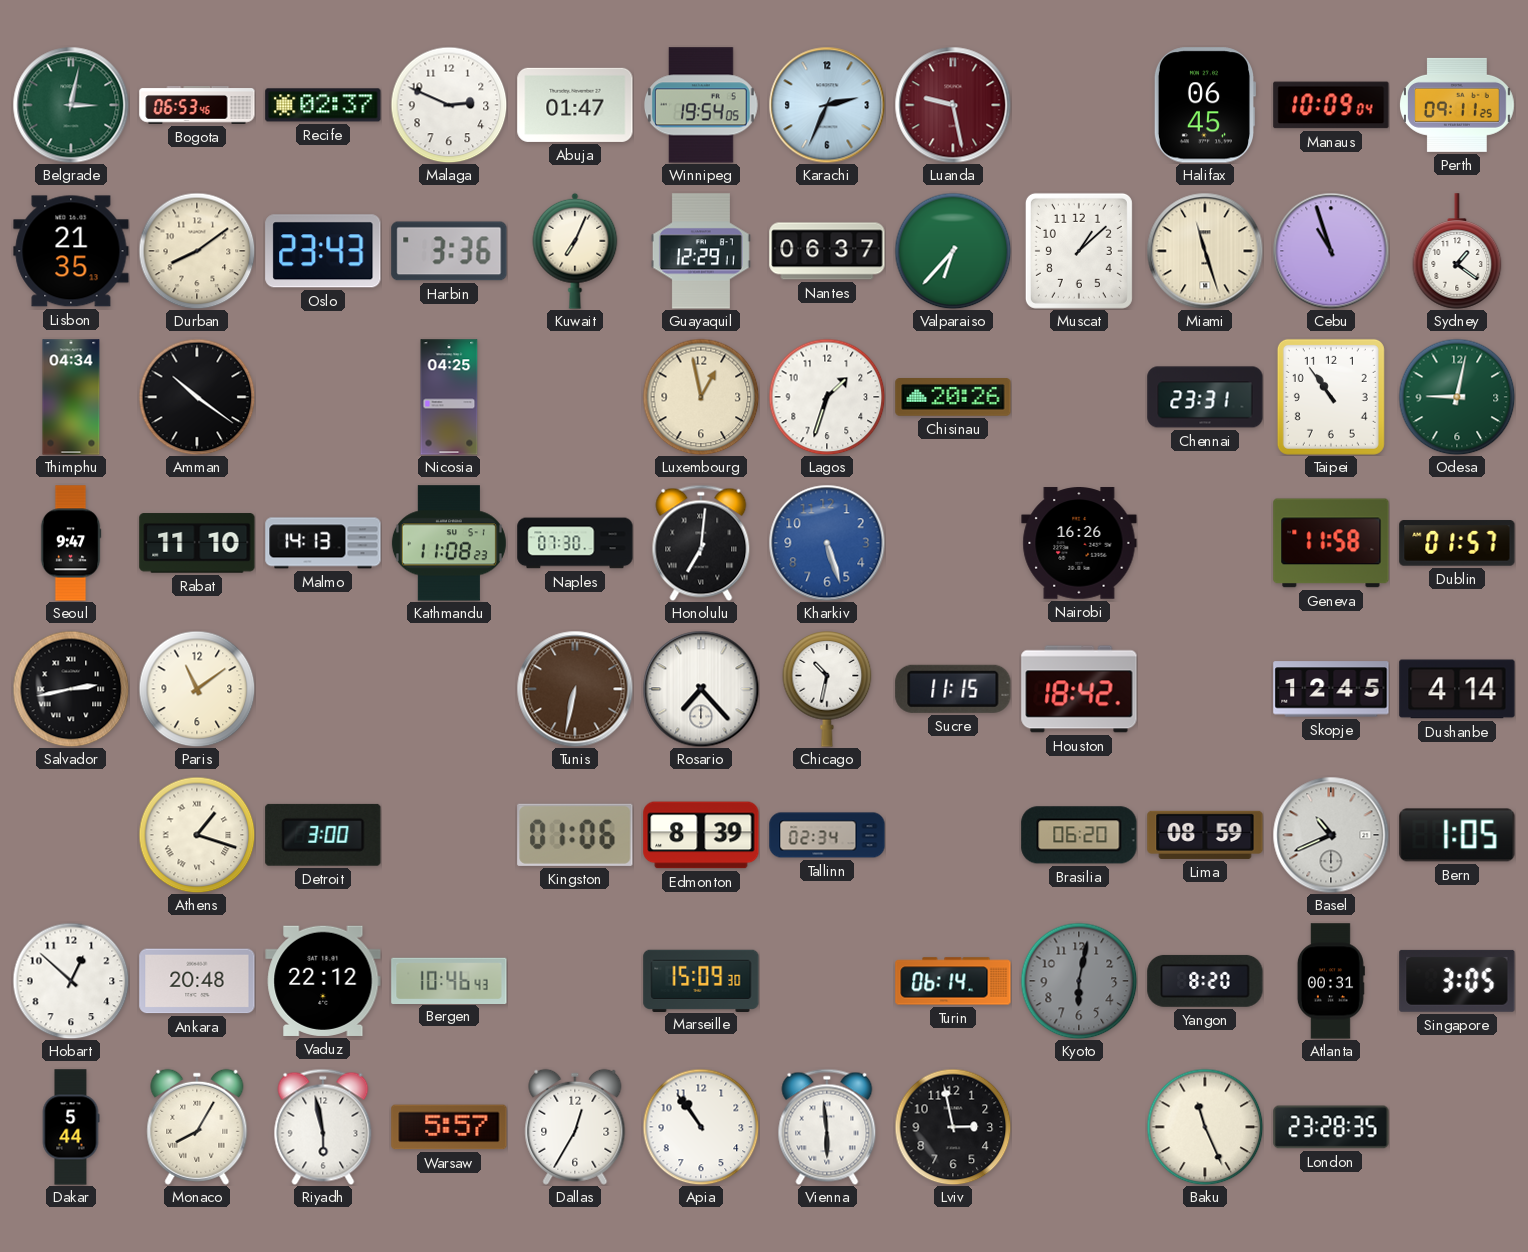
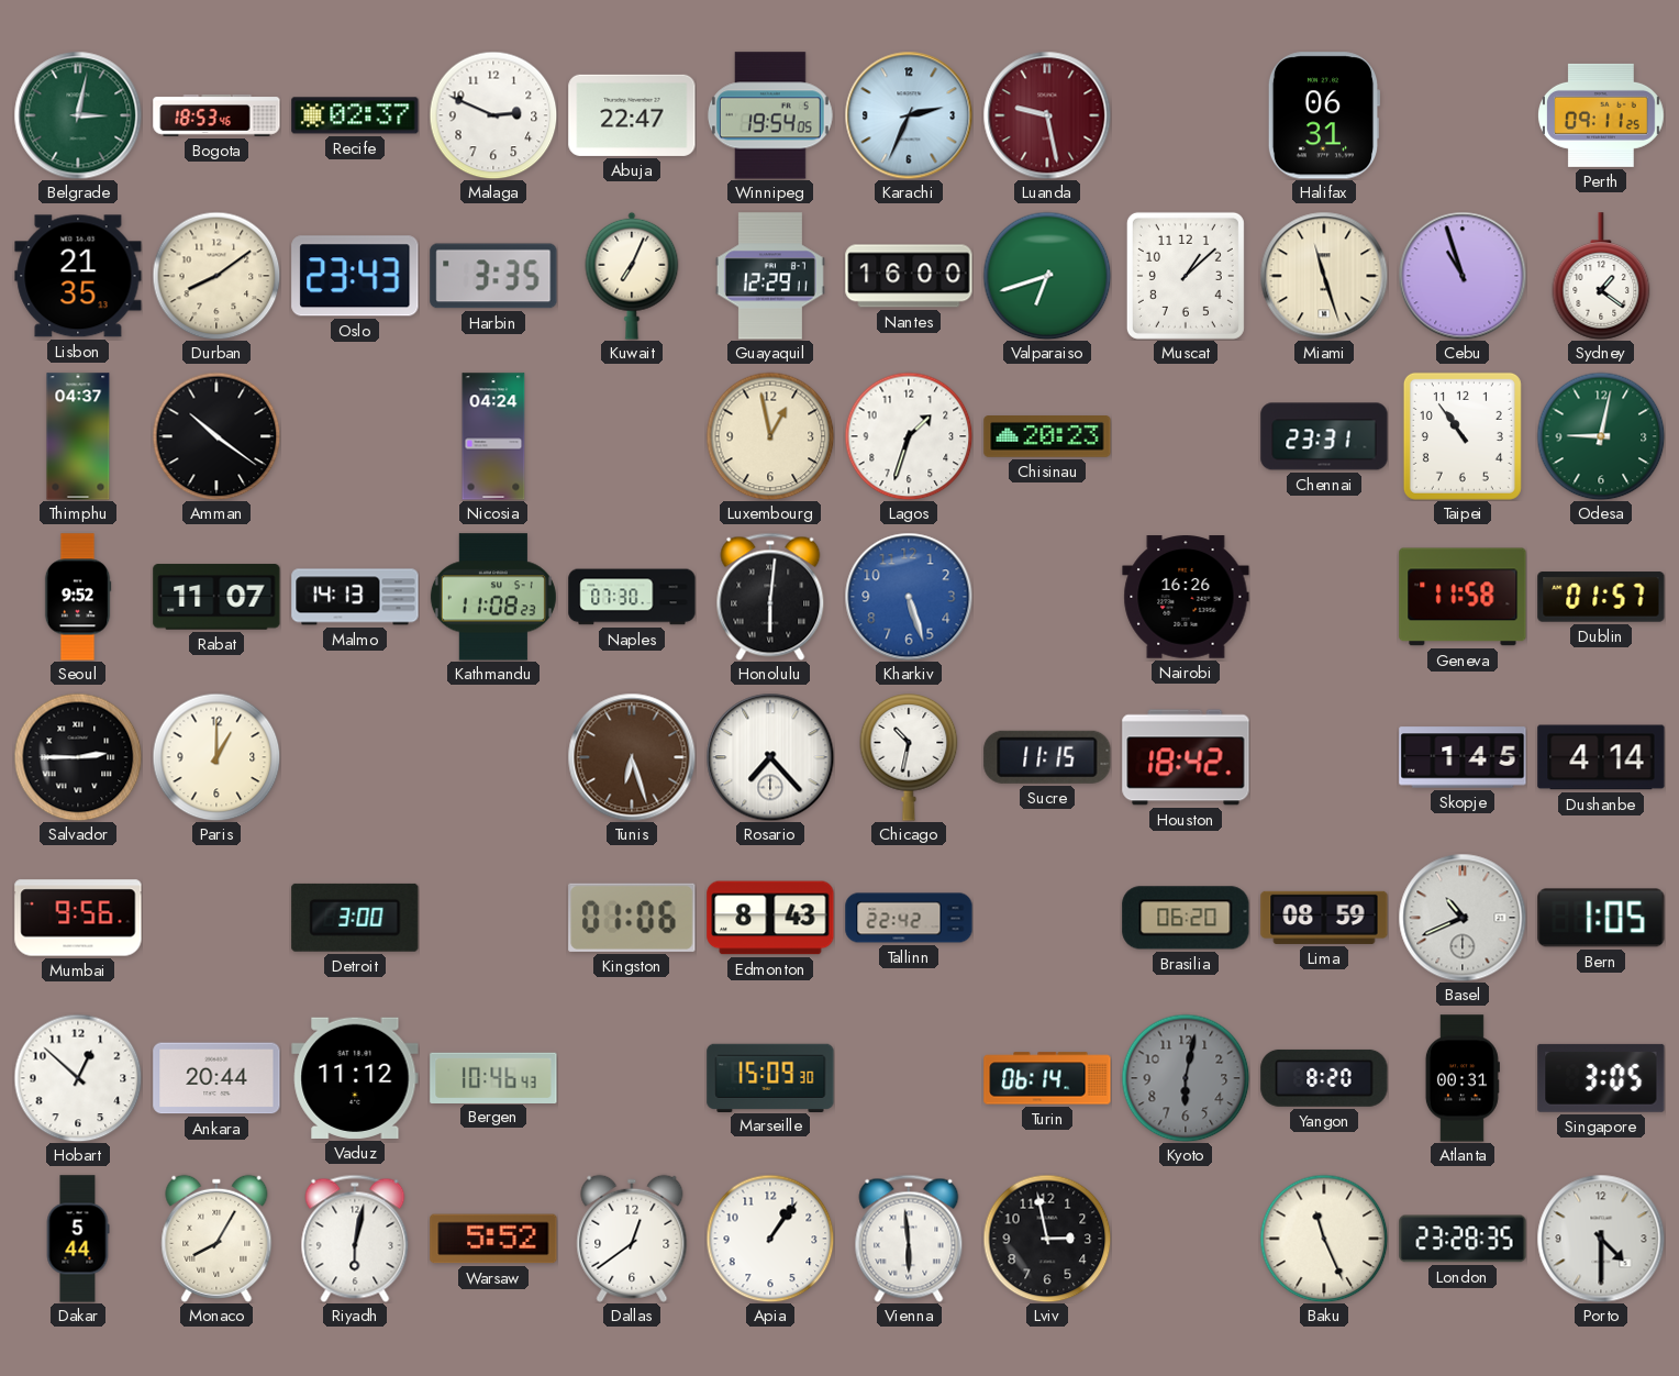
Bogota: 06:53 -> 18:53
Abuja: 01:47 -> 22:47
Halifax: 06:45 -> 06:31
Manaus: 10:09 -> none
Harbin: 3:36 -> 3:35
Nantes: 06:37 -> 16:00
Valparaiso: 6:37 -> 6:42
Thimphu: 04:34 -> 04:37
Nicosia: 04:25 -> 04:24
Chisinau: 20:26 -> 20:23
Seoul: 9:47 -> 9:52
Rabat: 11:10 -> 11:07
Honolulu: 7:01 -> 6:01
Salvador: 2:43 -> 2:45
Paris: 11:09 -> 1:00
Tunis: 6:32 -> 6:27
Skopje: 12:45 -> 1:45
Mumbai: none -> 9:56
Athens: 1:18 -> none
Edmonton: 8:39 -> 8:43
Tallinn: 02:34 -> 22:42
Ankara: 20:48 -> 20:44
Vaduz: 22:12 -> 11:12
Riyadh: 5:58 -> 6:02
Warsaw: 5:57 -> 5:52
Dallas: 12:35 -> 12:39
Apia: 10:54 -> 1:06
Porto: none -> 4:30
